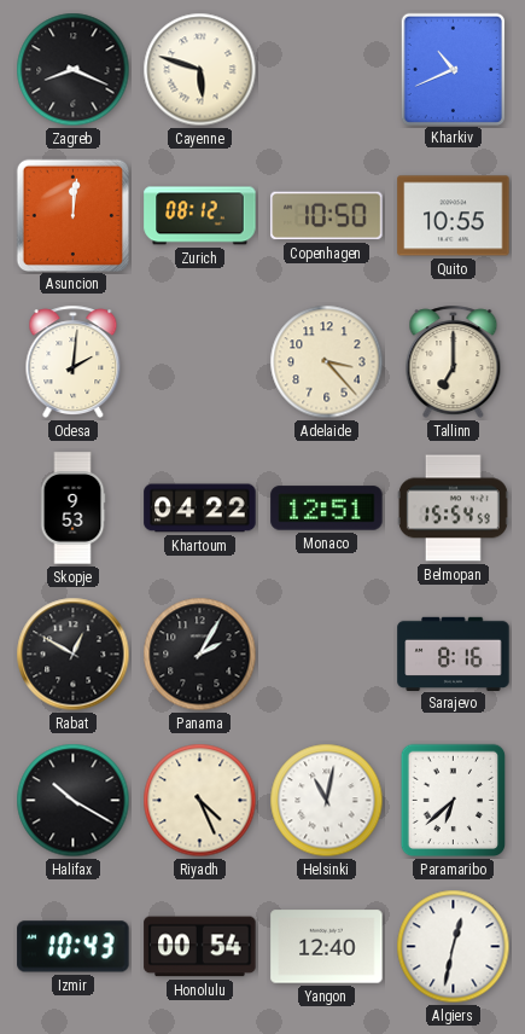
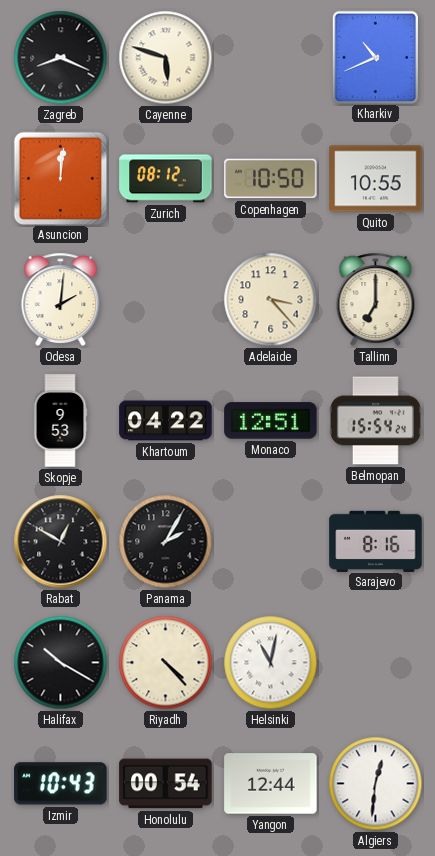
Belmopan: 15:54:59 -> 15:54:24
Riyadh: 4:26 -> 4:23
Paramaribo: 6:38 -> none
Yangon: 12:40 -> 12:44
Algiers: 12:32 -> 12:31
